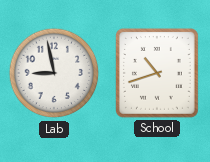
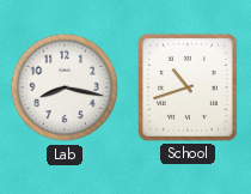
Lab: 8:58 -> 8:17
